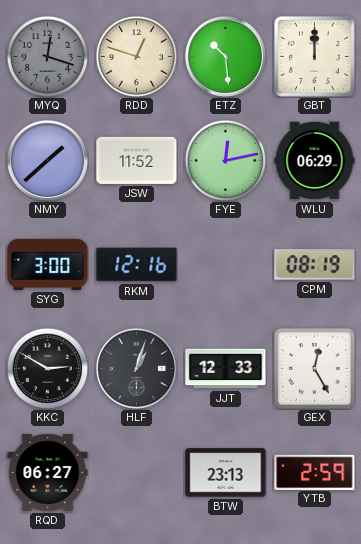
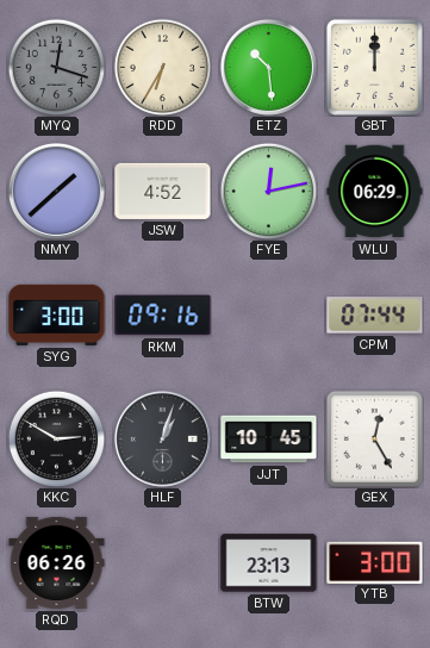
RDD: 12:48 -> 6:35
JSW: 11:52 -> 4:52
RKM: 12:16 -> 09:16
CPM: 08:19 -> 07:44
JJT: 12:33 -> 10:45
RQD: 06:27 -> 06:26
YTB: 2:59 -> 3:00
